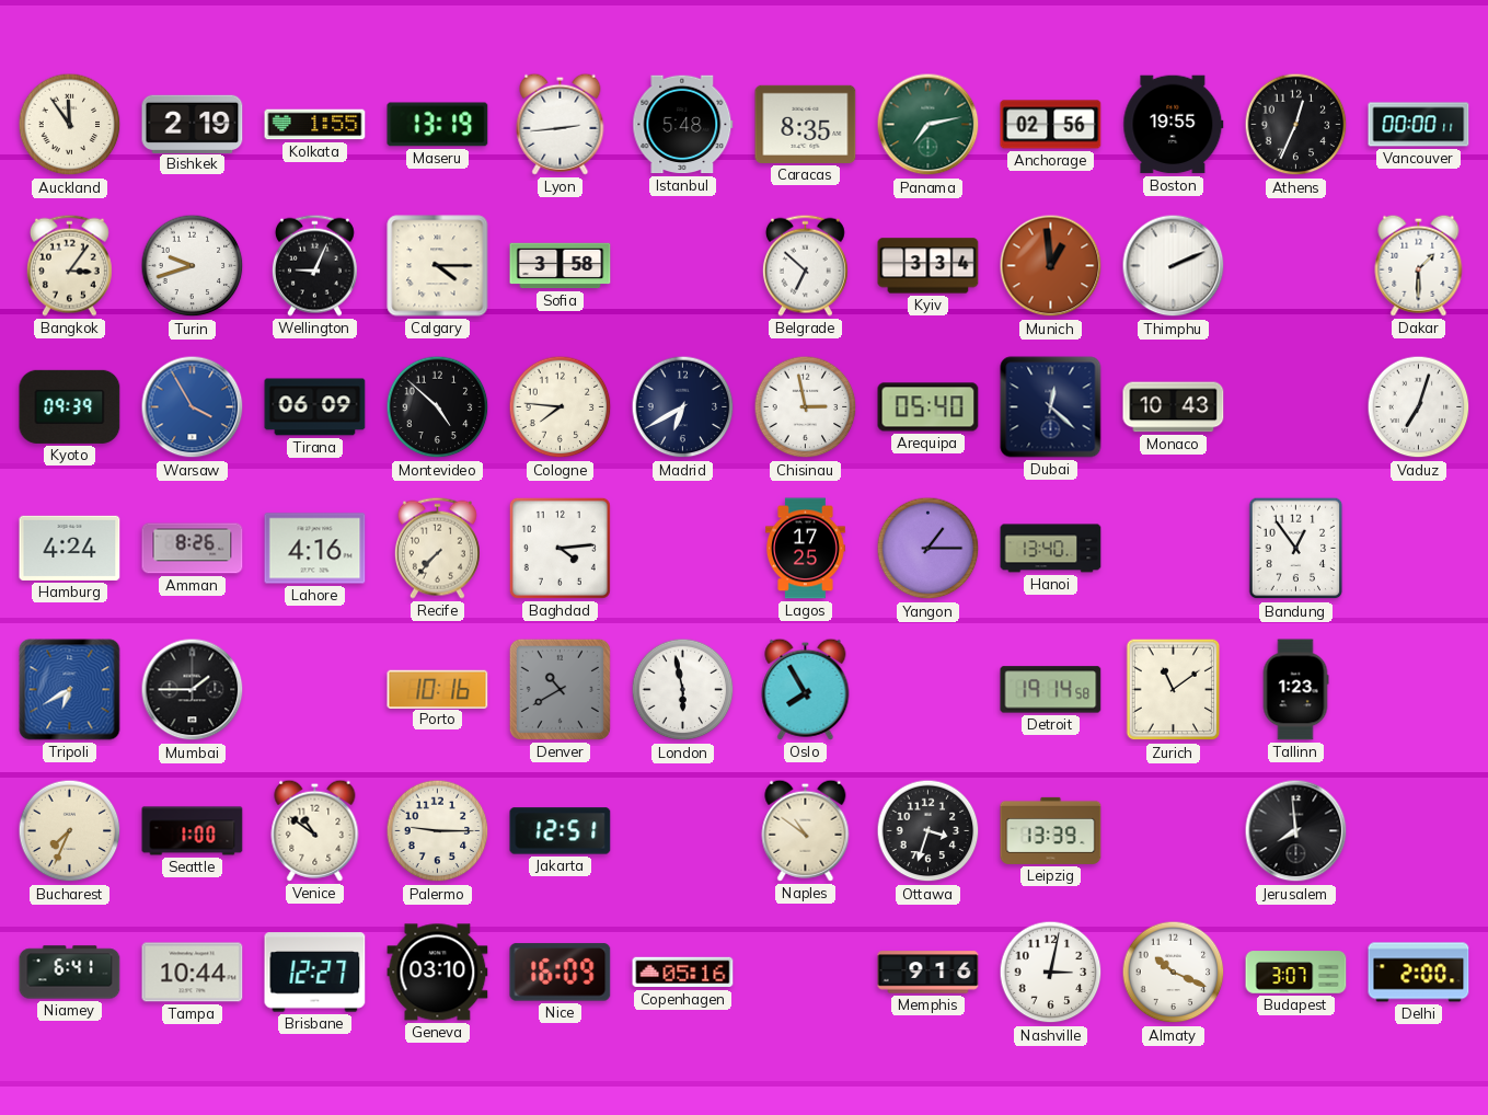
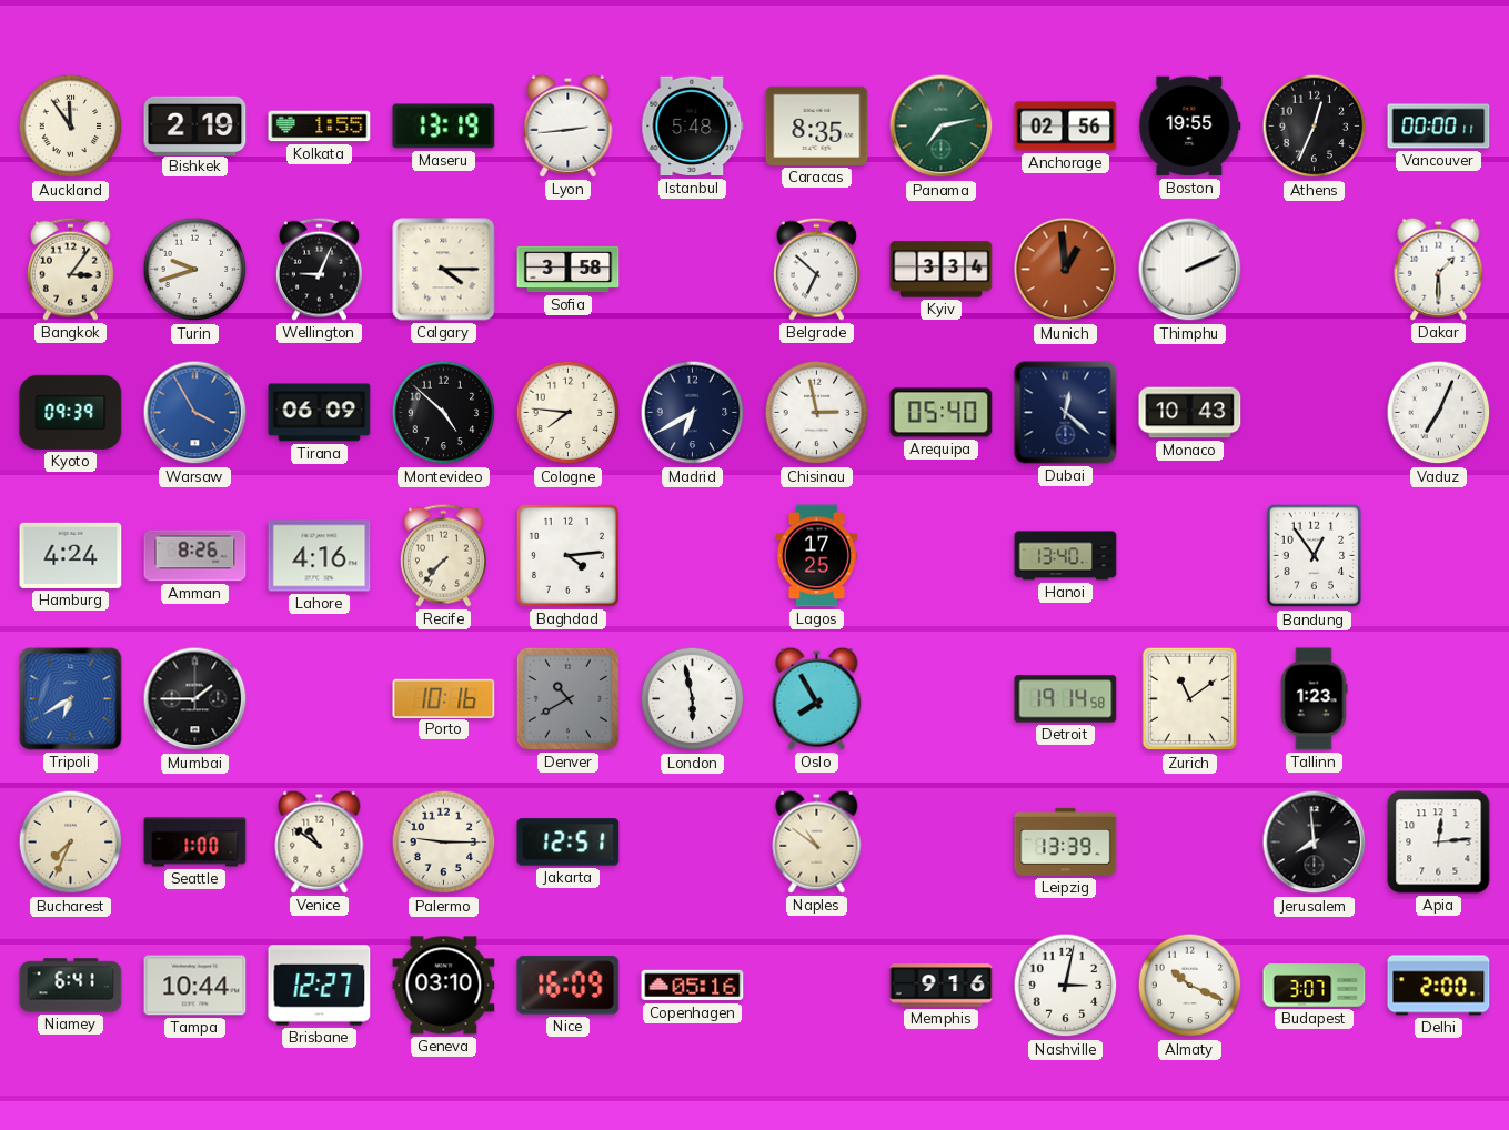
Vaduz: 7:03 -> 7:04
Yangon: 1:15 -> none
Ottawa: 3:33 -> none
Apia: none -> 12:14
